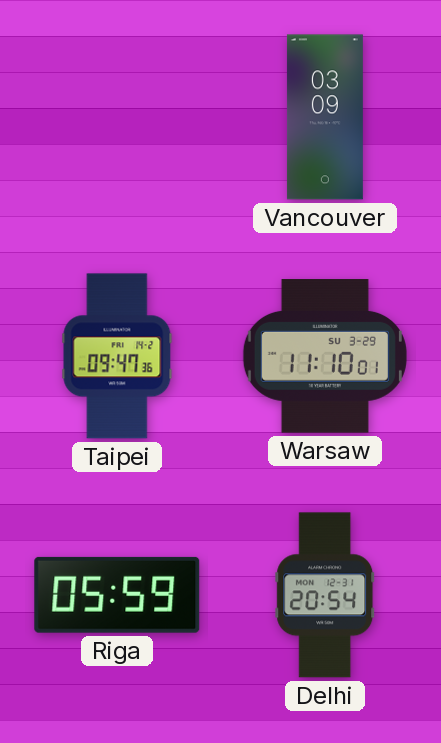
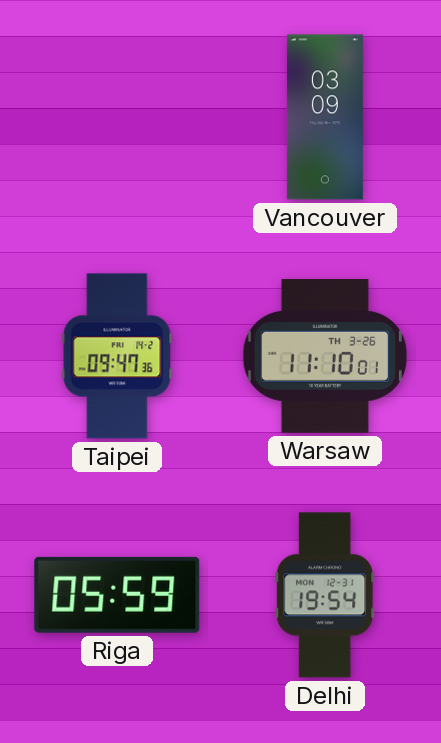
Warsaw date: SU 3-29 -> TH 3-26
Delhi: 20:54 -> 19:54
